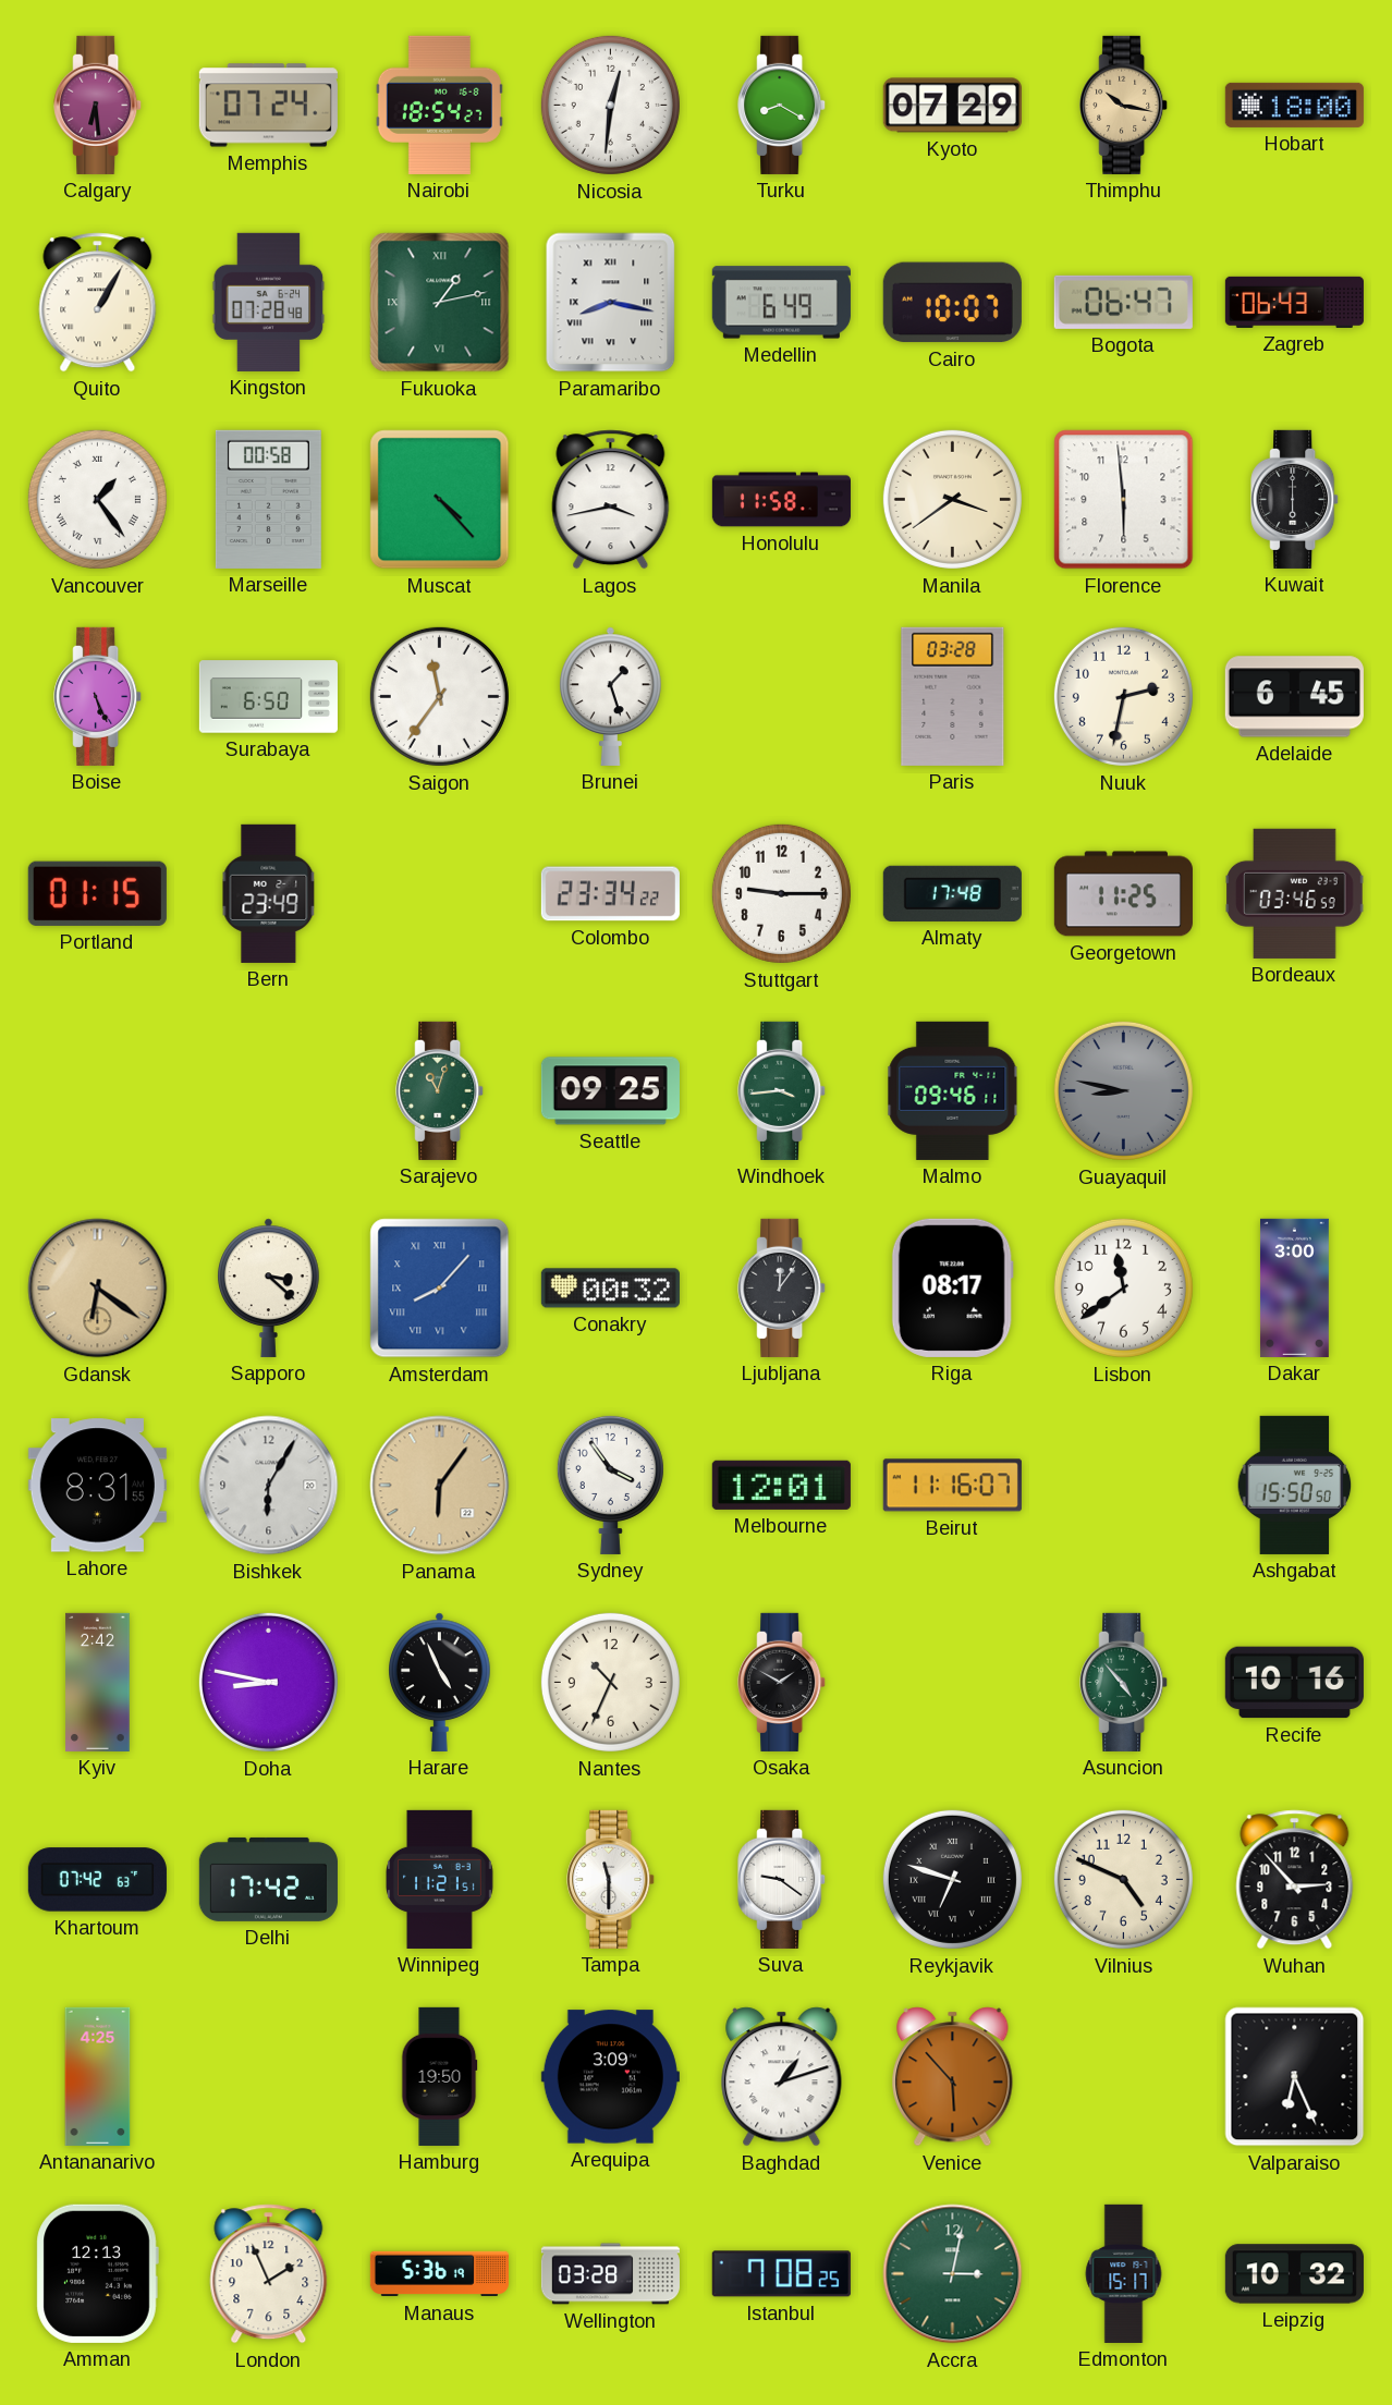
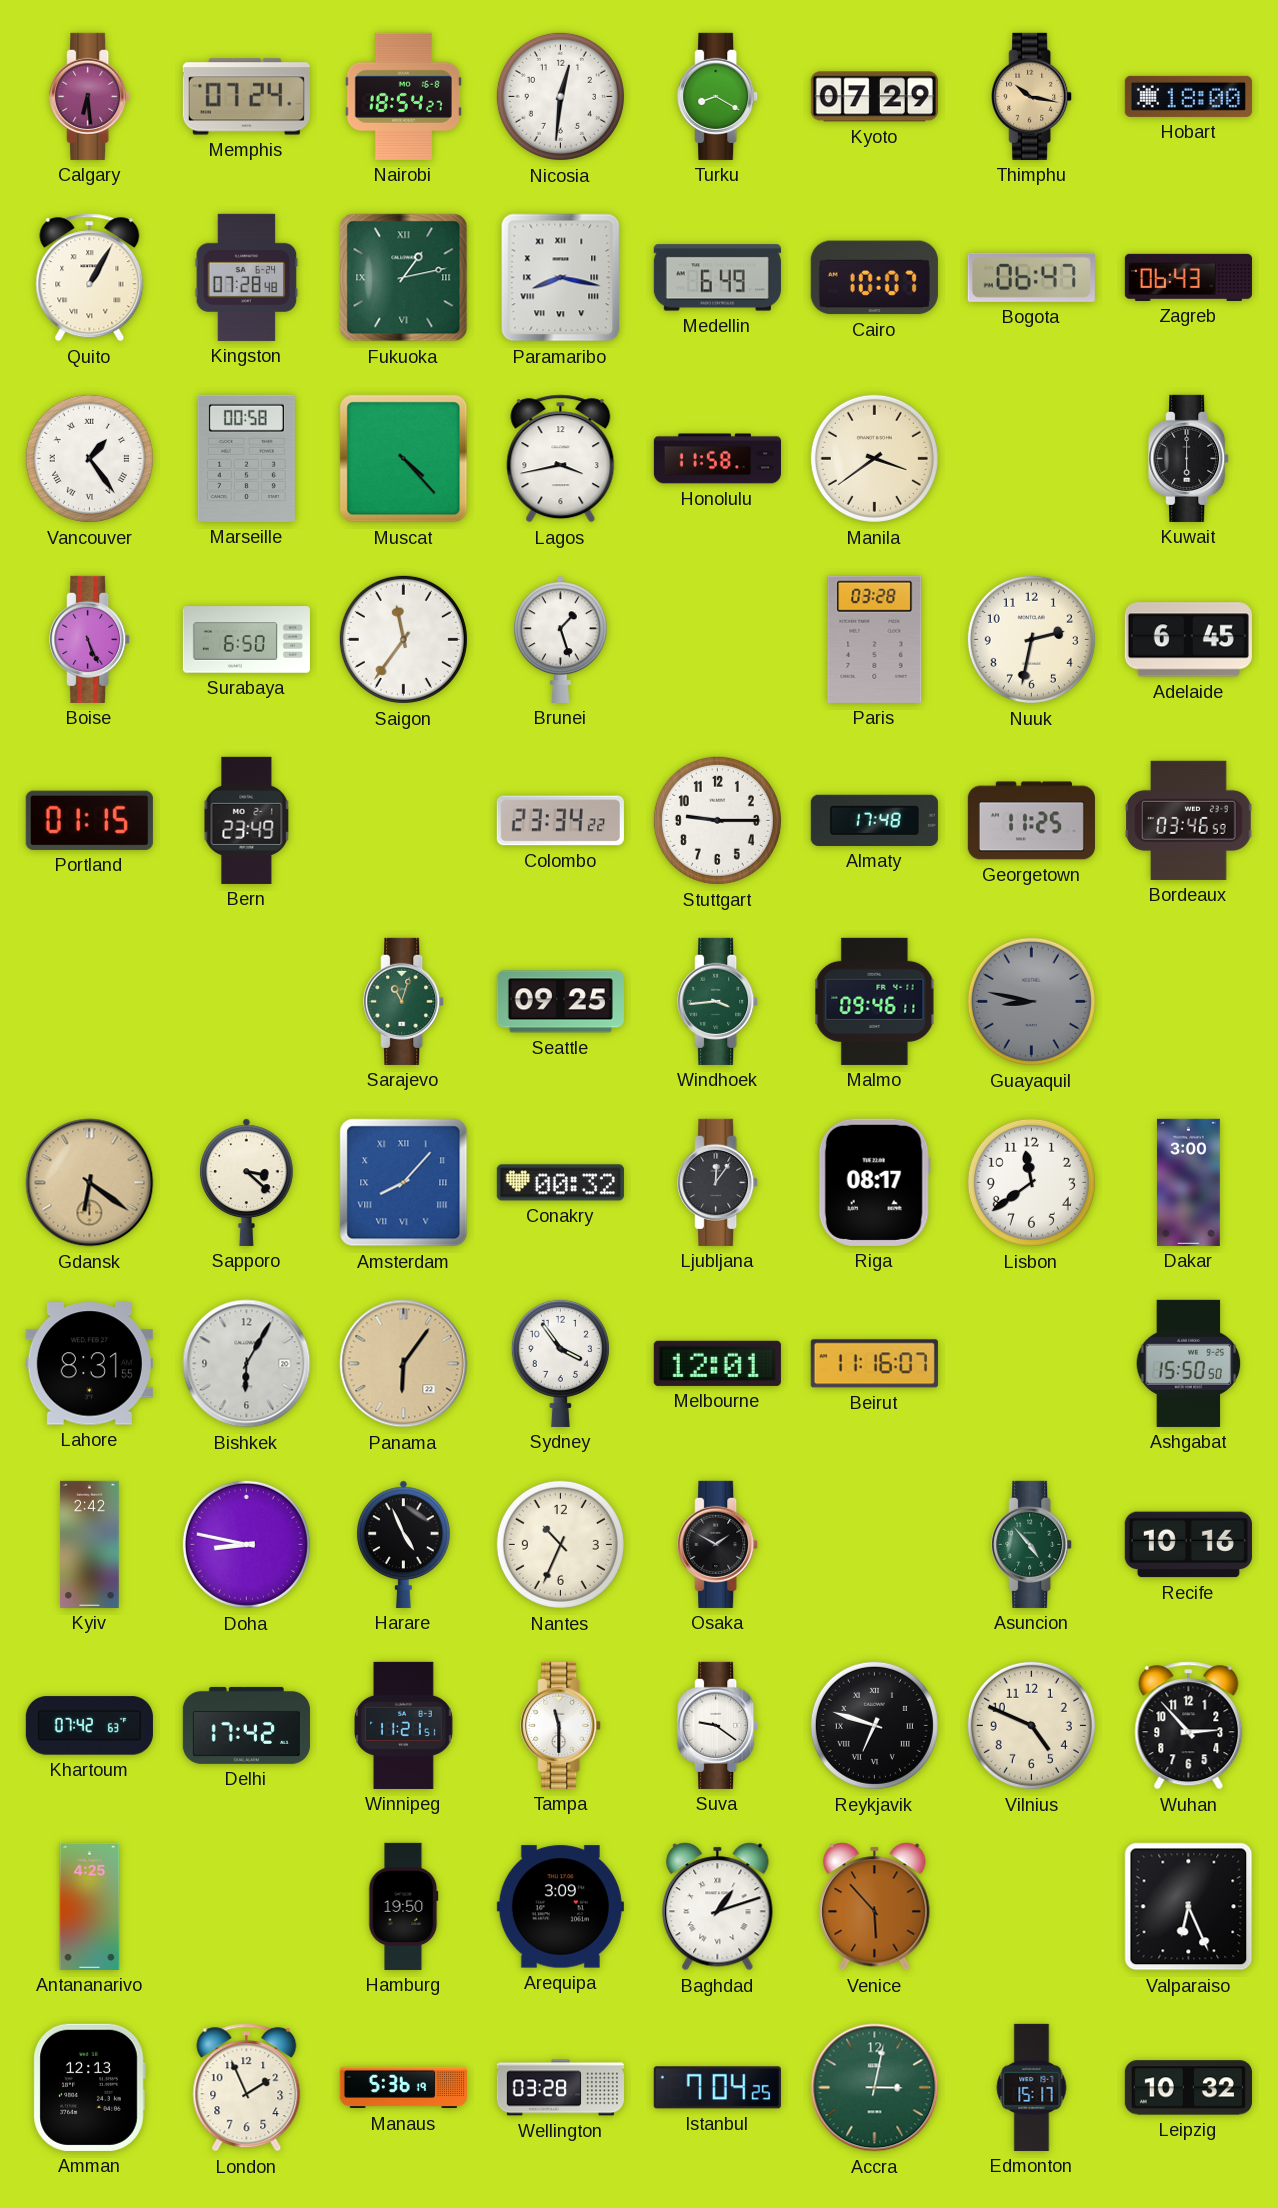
Florence: 5:59 -> none
Istanbul: 7:08 -> 7:04
